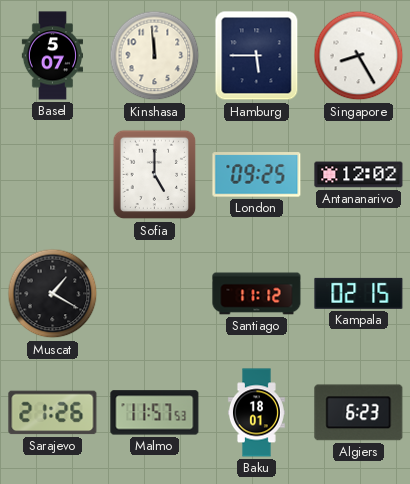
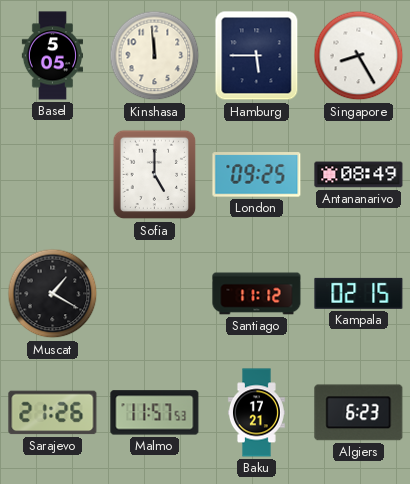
Basel: 5:07 -> 5:05
Antananarivo: 12:02 -> 08:49
Baku: 18:01 -> 17:21
